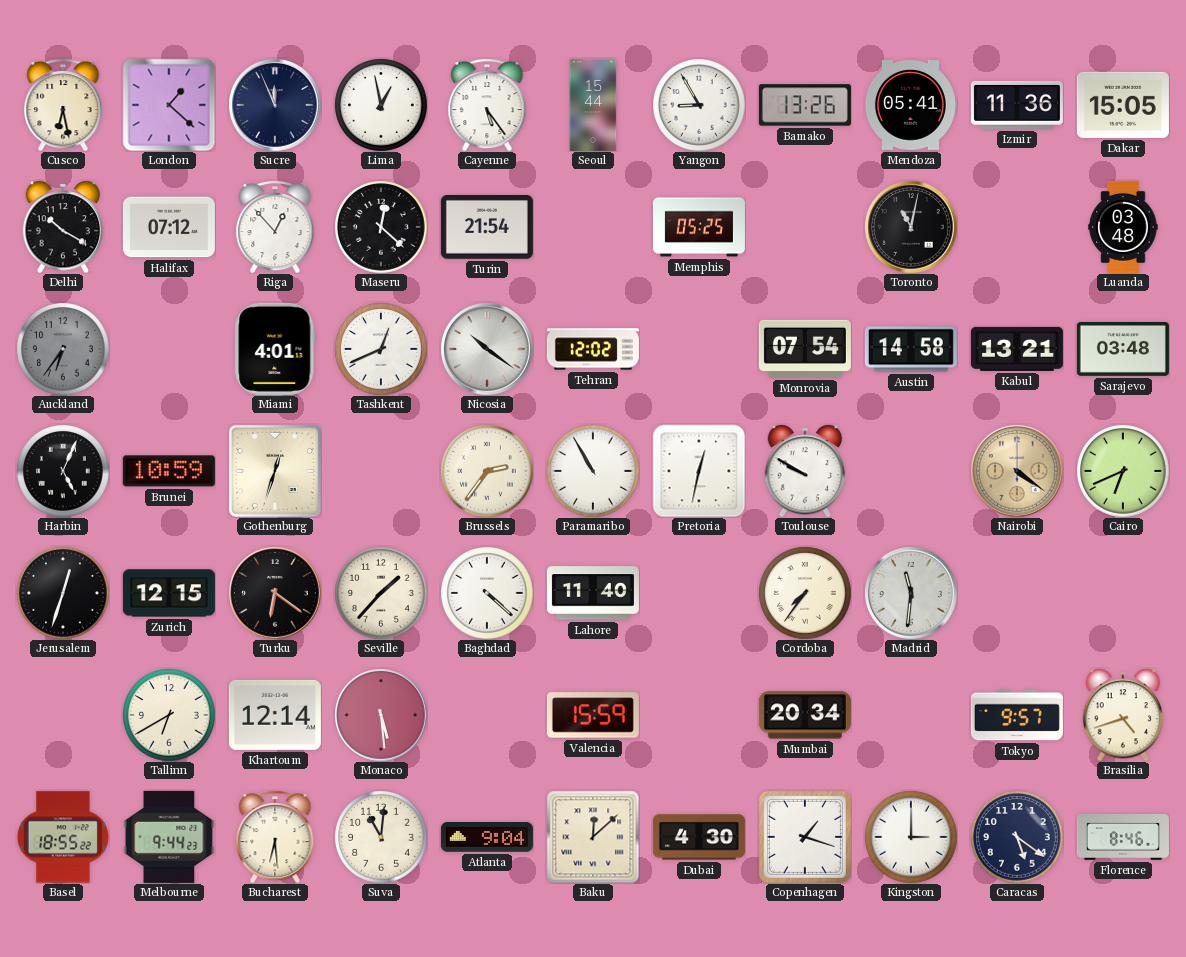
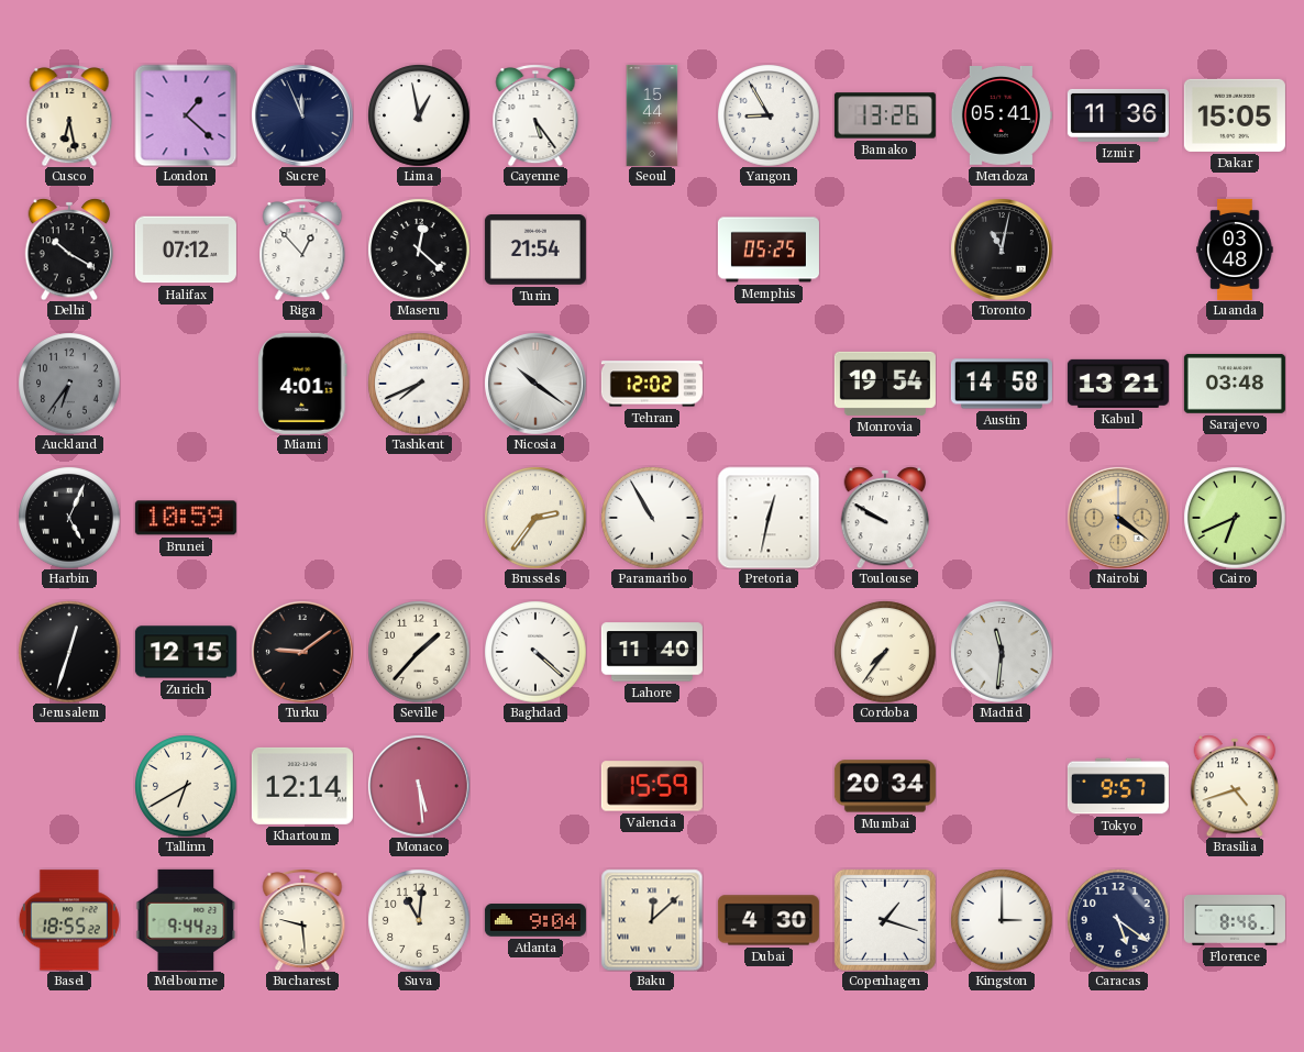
Tashkent: 12:41 -> 7:41
Monrovia: 07:54 -> 19:54
Gothenburg: 12:33 -> none
Turku: 6:21 -> 9:09
Bucharest: 6:29 -> 9:29
